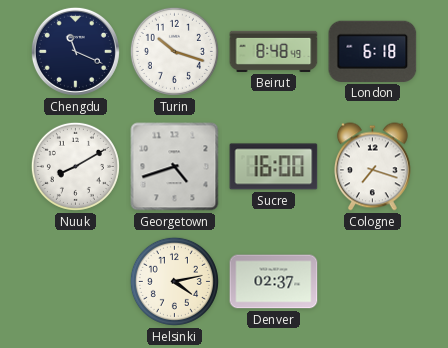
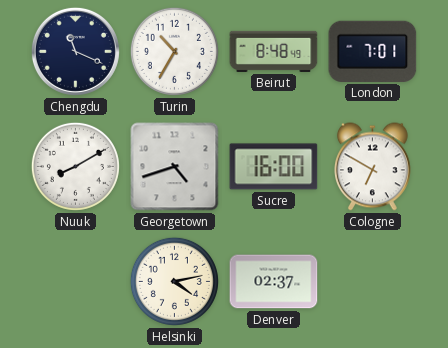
Turin: 10:18 -> 10:35
London: 6:18 -> 7:01
Cologne: 7:18 -> 6:50
